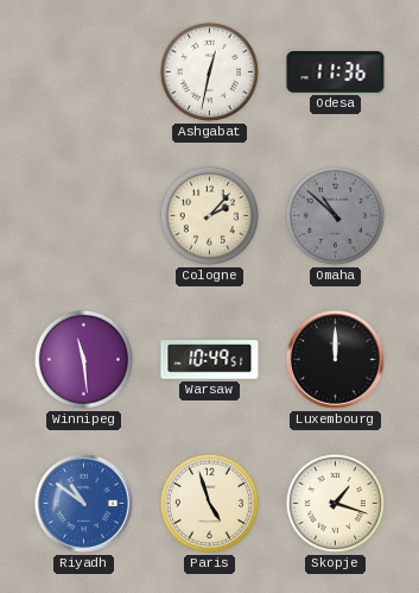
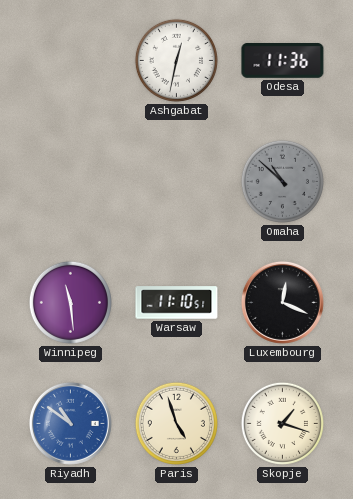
Cologne: 2:07 -> none
Warsaw: 10:49 -> 11:10
Luxembourg: 12:00 -> 12:19
